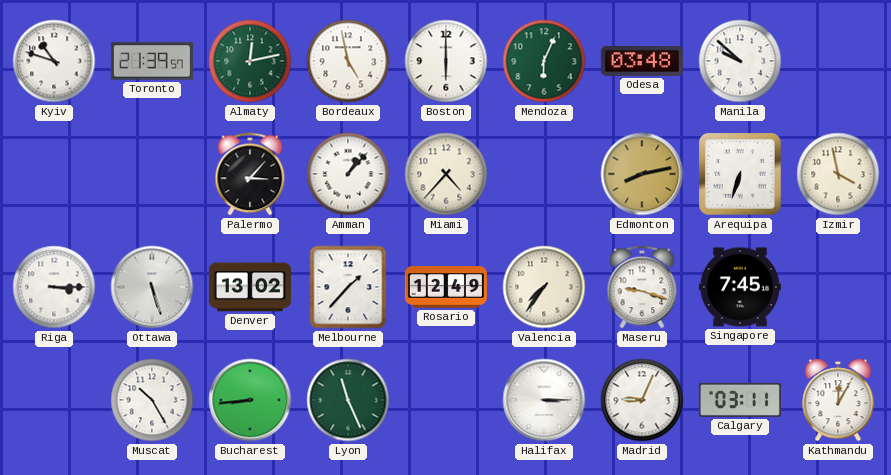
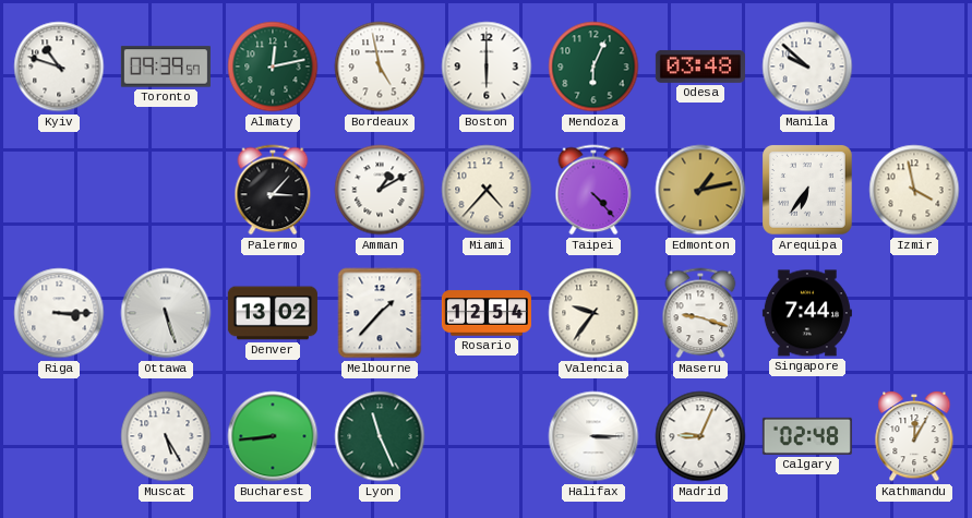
Toronto: 21:39 -> 09:39
Amman: 1:07 -> 1:10
Taipei: none -> 4:23
Edmonton: 8:13 -> 1:13
Arequipa: 6:33 -> 6:36
Rosario: 12:49 -> 12:54
Valencia: 7:36 -> 9:36
Singapore: 7:45 -> 7:44
Muscat: 10:25 -> 5:25
Calgary: 03:11 -> 02:48
